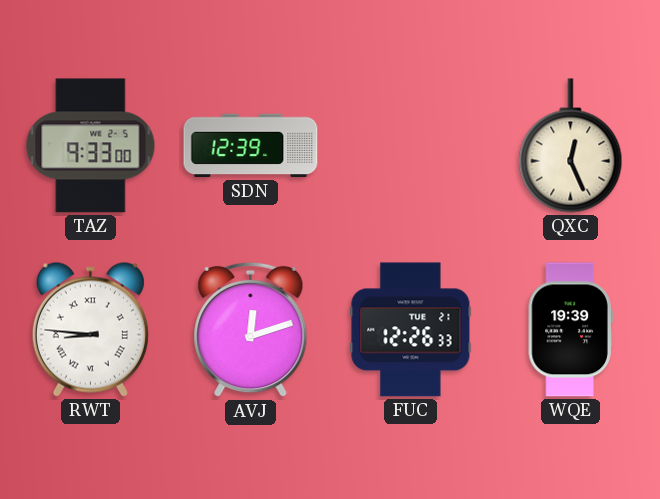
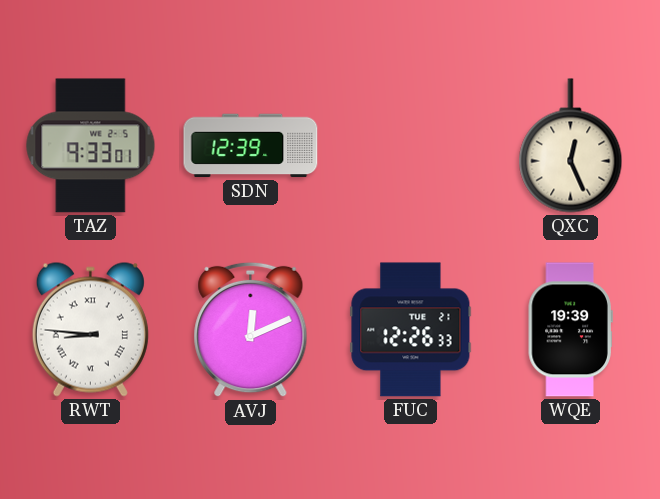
TAZ: 9:33:00 -> 9:33:01
AVJ: 12:12 -> 12:11
